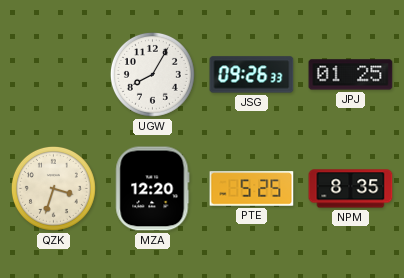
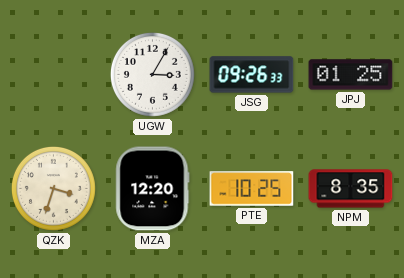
UGW: 8:05 -> 3:05
PTE: 5:25 -> 10:25
